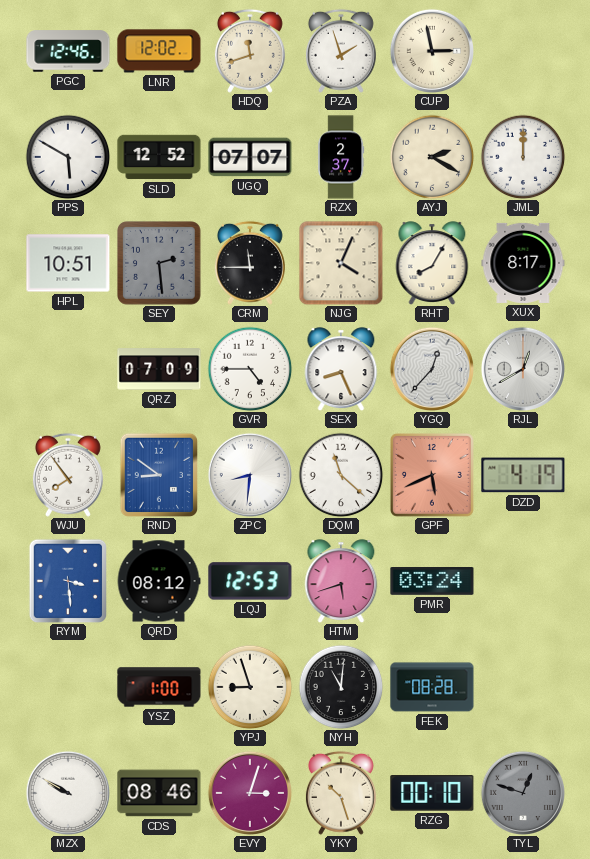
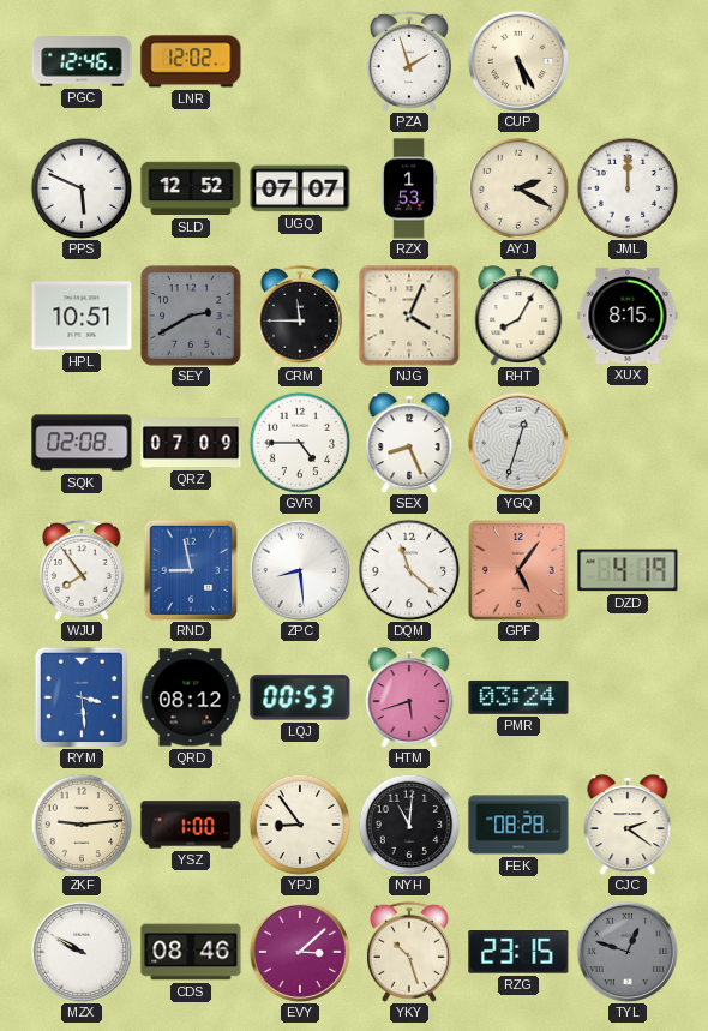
HDQ: 11:42 -> none
CUP: 2:58 -> 5:25
PPS: 5:50 -> 5:49
RZX: 2:37 -> 1:53
SEY: 2:29 -> 2:40
XUX: 8:17 -> 8:15
SQK: none -> 02:08
YGQ: 12:37 -> 12:33
RJL: 12:40 -> none
RND: 8:51 -> 8:58
ZPC: 8:31 -> 8:29
GPF: 5:41 -> 5:06
LQJ: 12:53 -> 00:53
ZKF: none -> 9:14
YPJ: 8:57 -> 8:54
CJC: none -> 2:21
EVY: 3:03 -> 3:08
RZG: 00:10 -> 23:15
